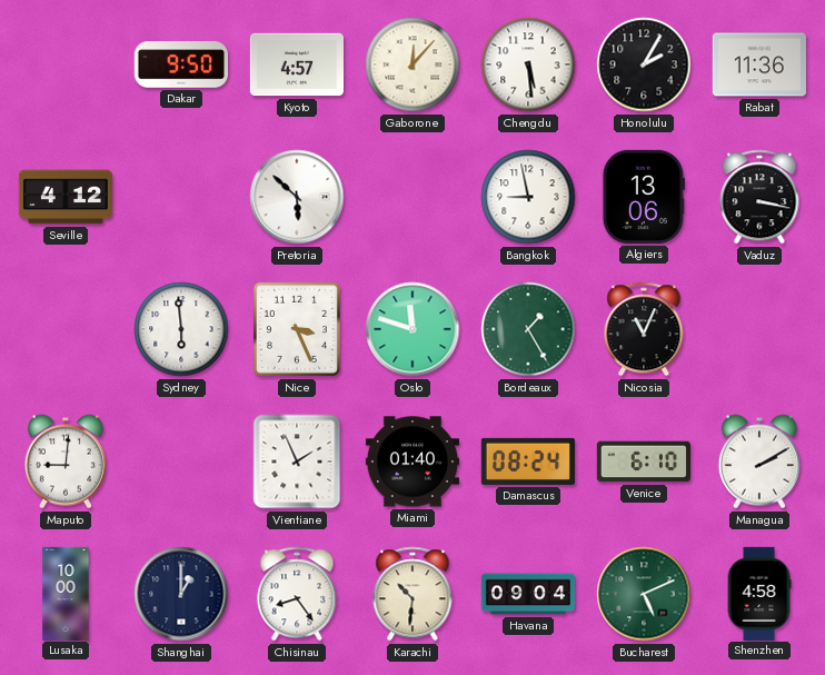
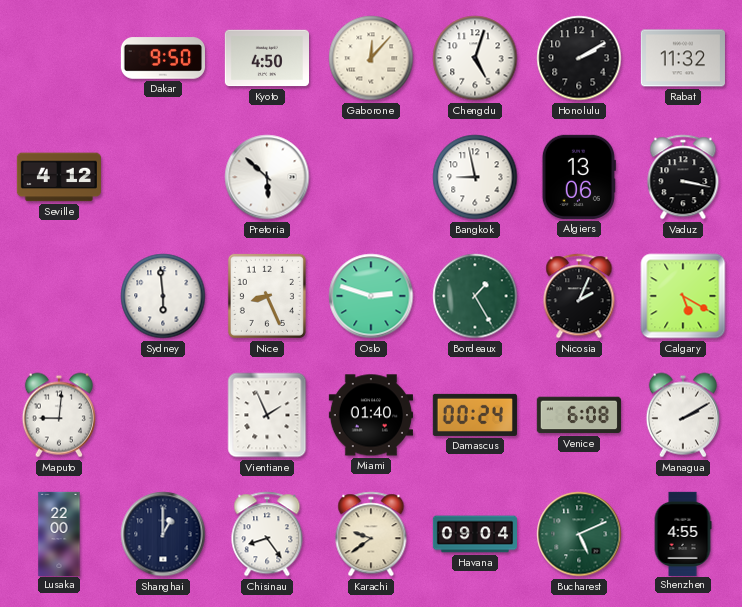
Kyoto: 4:57 -> 4:50
Chengdu: 5:29 -> 5:03
Honolulu: 2:05 -> 2:10
Rabat: 11:36 -> 11:32
Nice: 3:26 -> 8:26
Oslo: 11:48 -> 2:48
Nicosia: 11:04 -> 2:04
Calgary: none -> 5:20
Damascus: 08:24 -> 00:24
Venice: 6:10 -> 6:08
Lusaka: 10:00 -> 22:00
Karachi: 10:31 -> 9:39
Shenzhen: 4:58 -> 4:55
